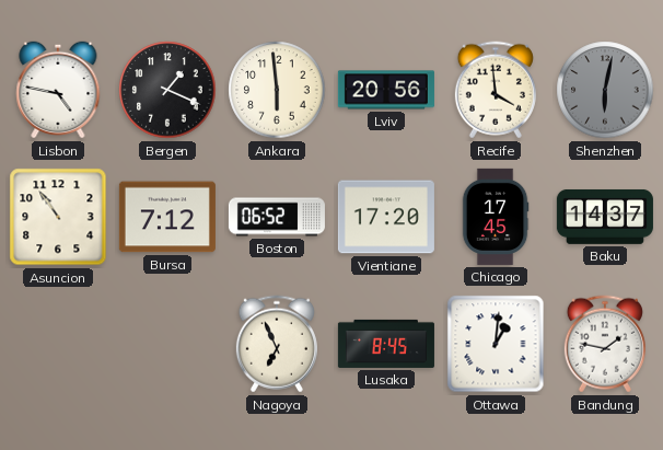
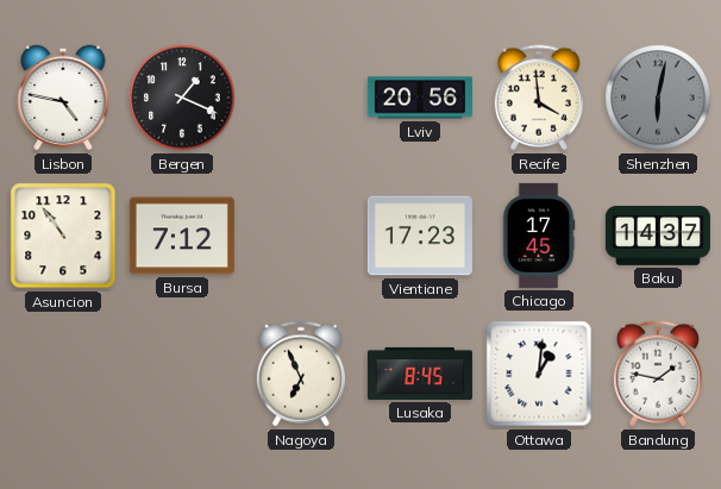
Ankara: 5:59 -> none
Boston: 06:52 -> none
Vientiane: 17:20 -> 17:23
